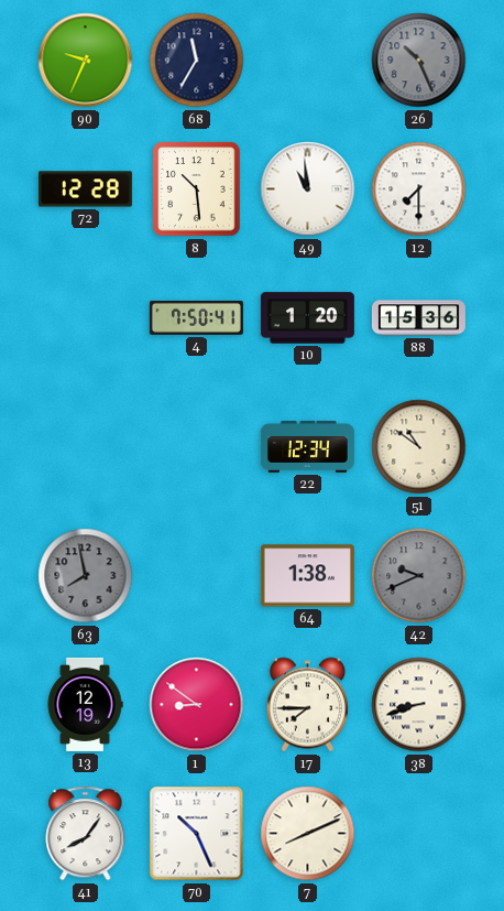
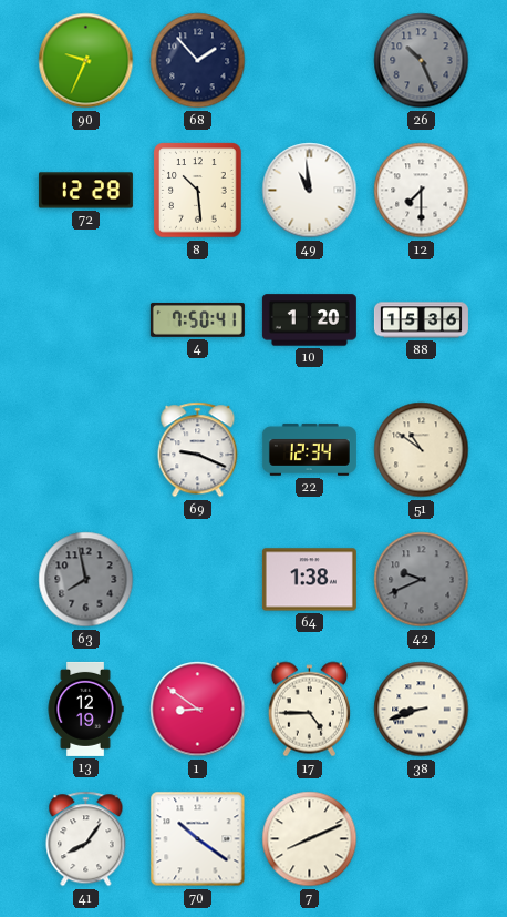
68: 11:35 -> 1:53
69: none -> 9:19
17: 7:45 -> 4:45
70: 10:26 -> 10:21
